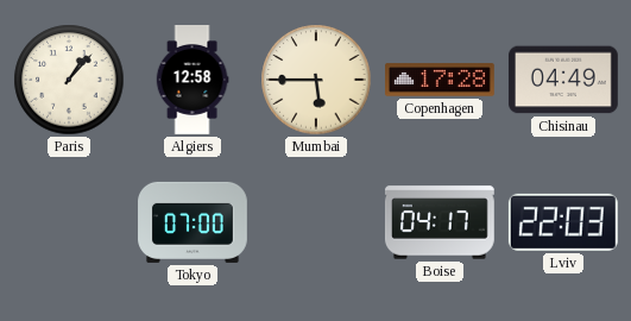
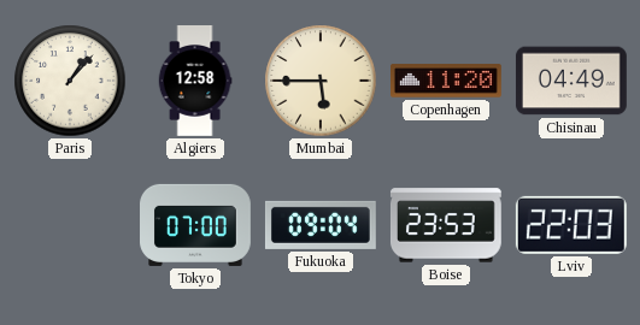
Copenhagen: 17:28 -> 11:20
Fukuoka: none -> 09:04
Boise: 04:17 -> 23:53
